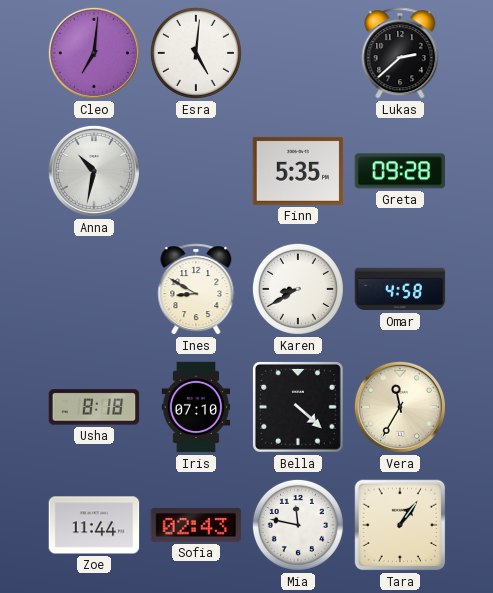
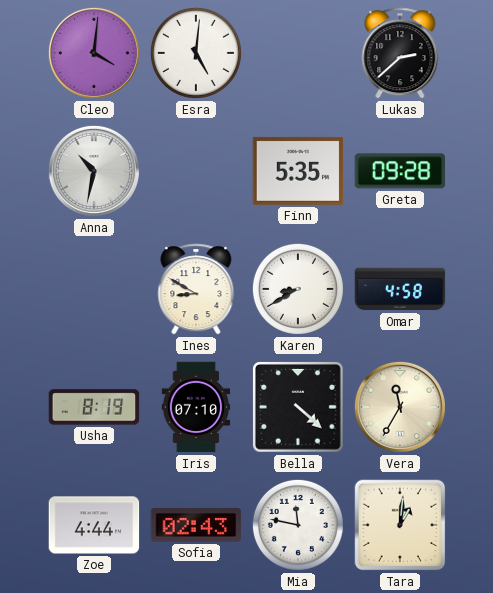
Cleo: 7:01 -> 4:01
Usha: 8:18 -> 8:19
Zoe: 11:44 -> 4:44
Tara: 1:06 -> 1:01
